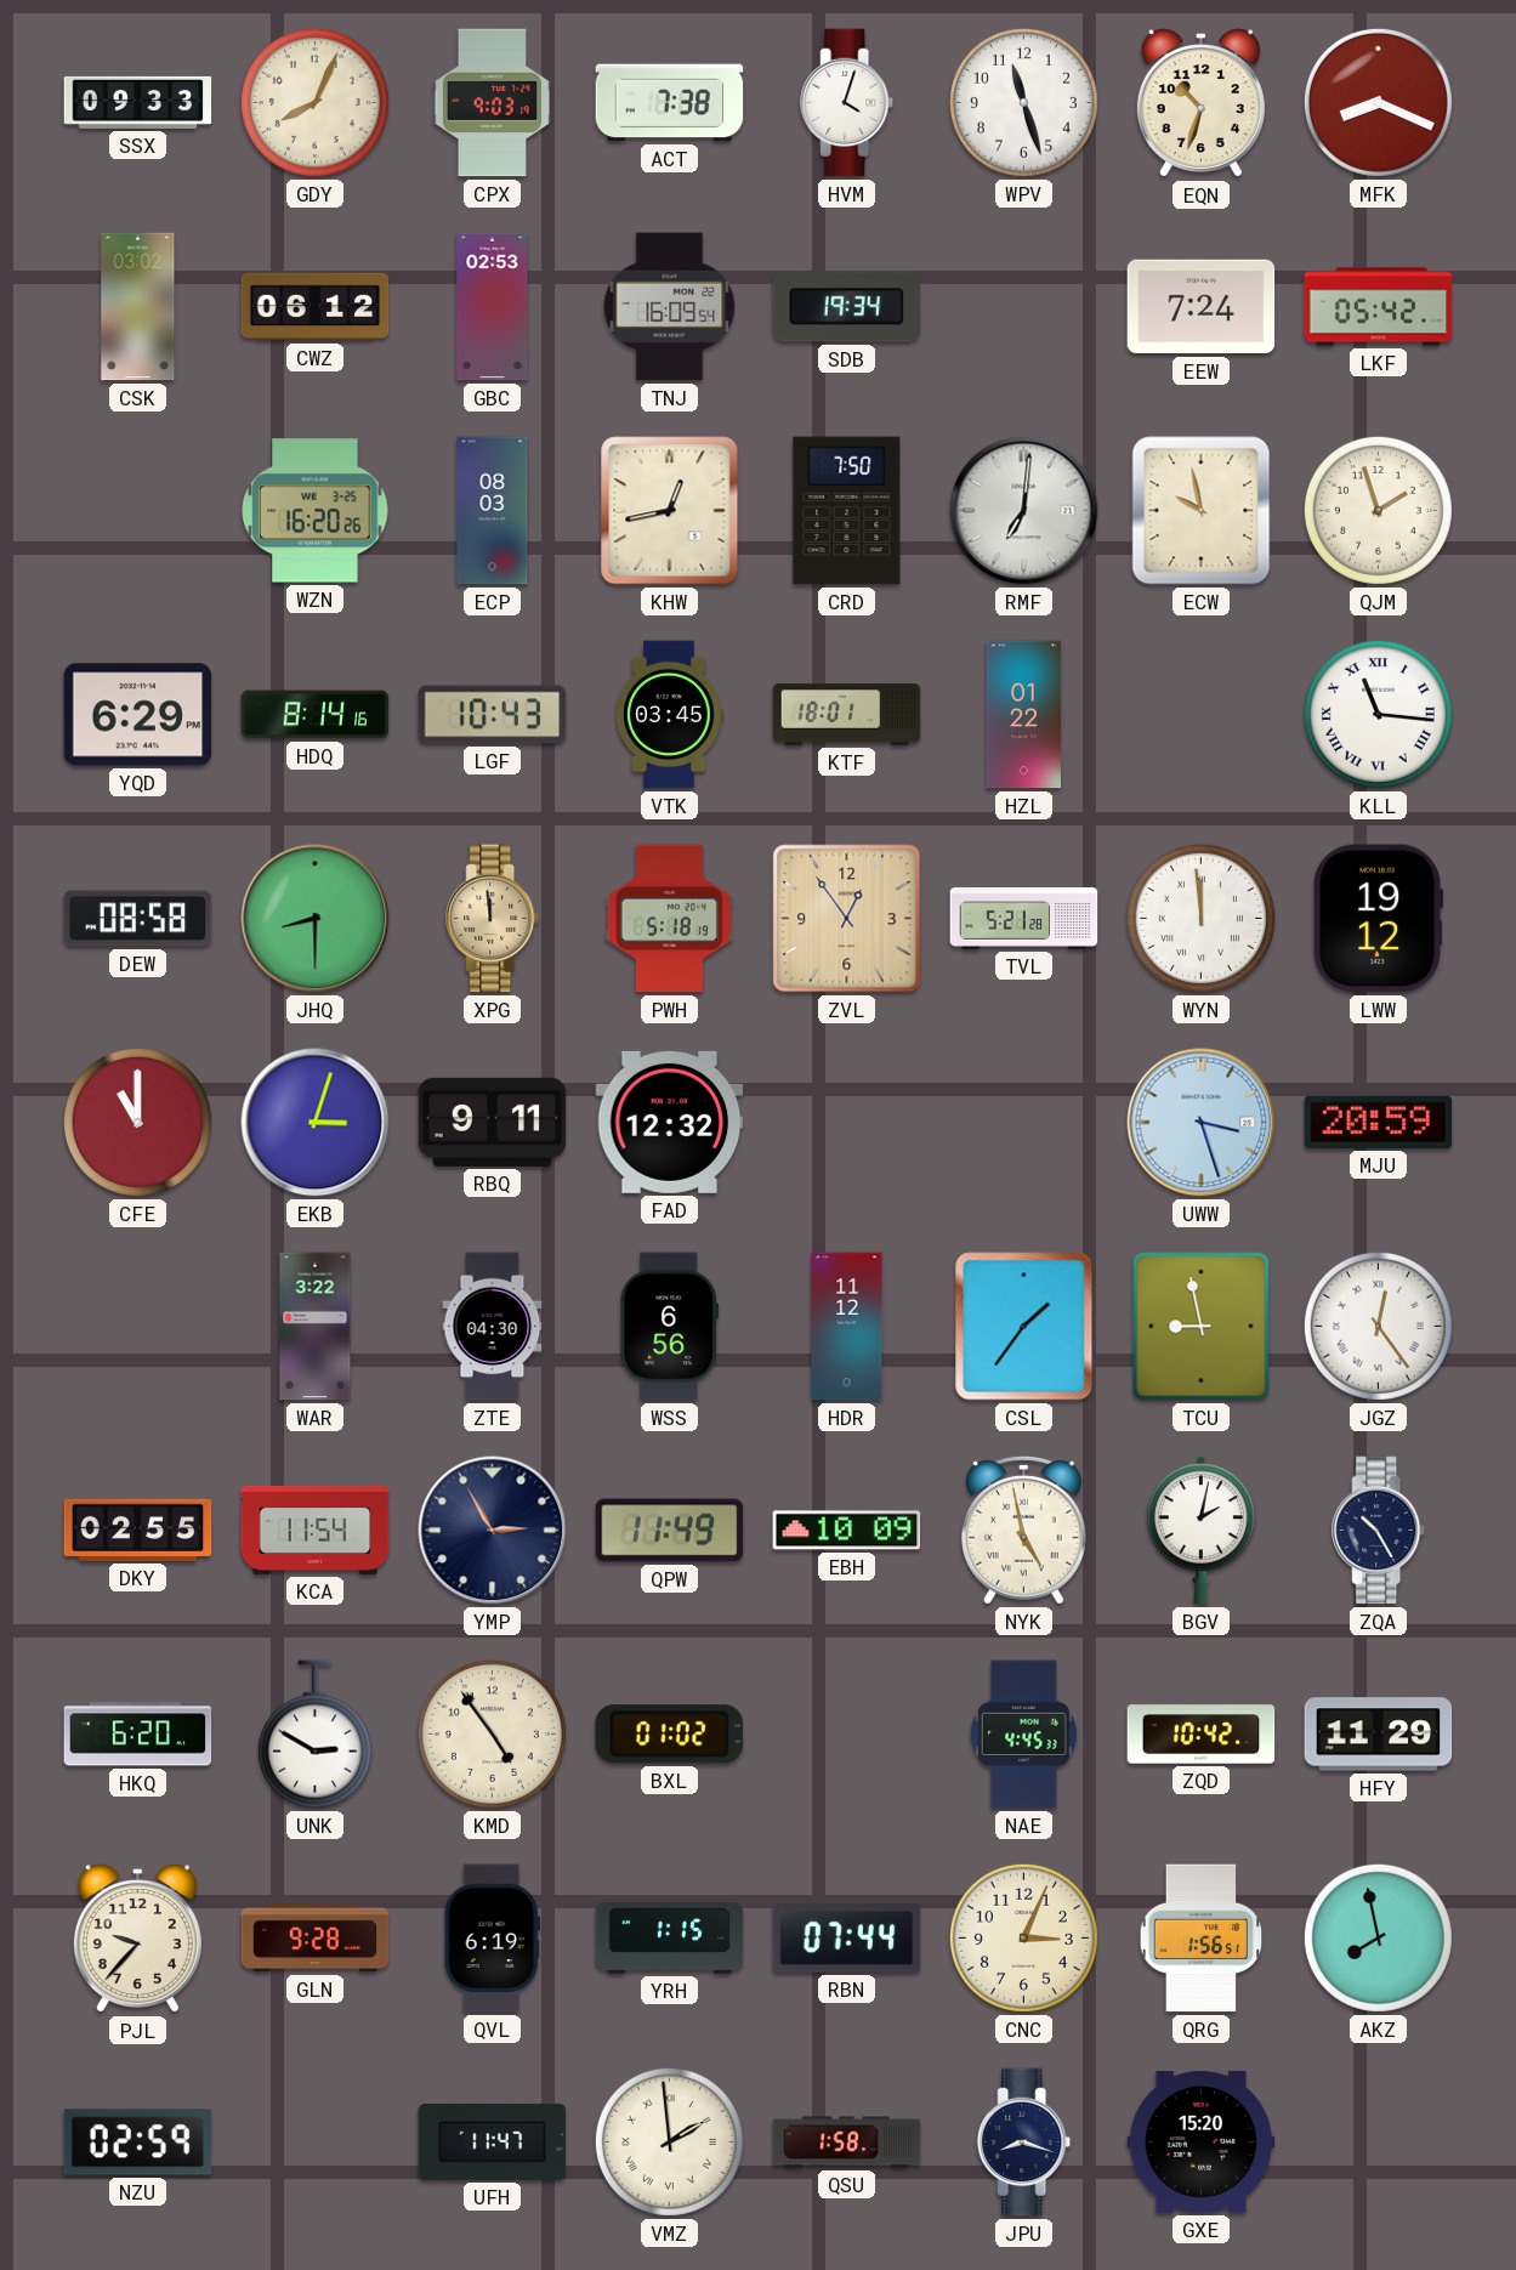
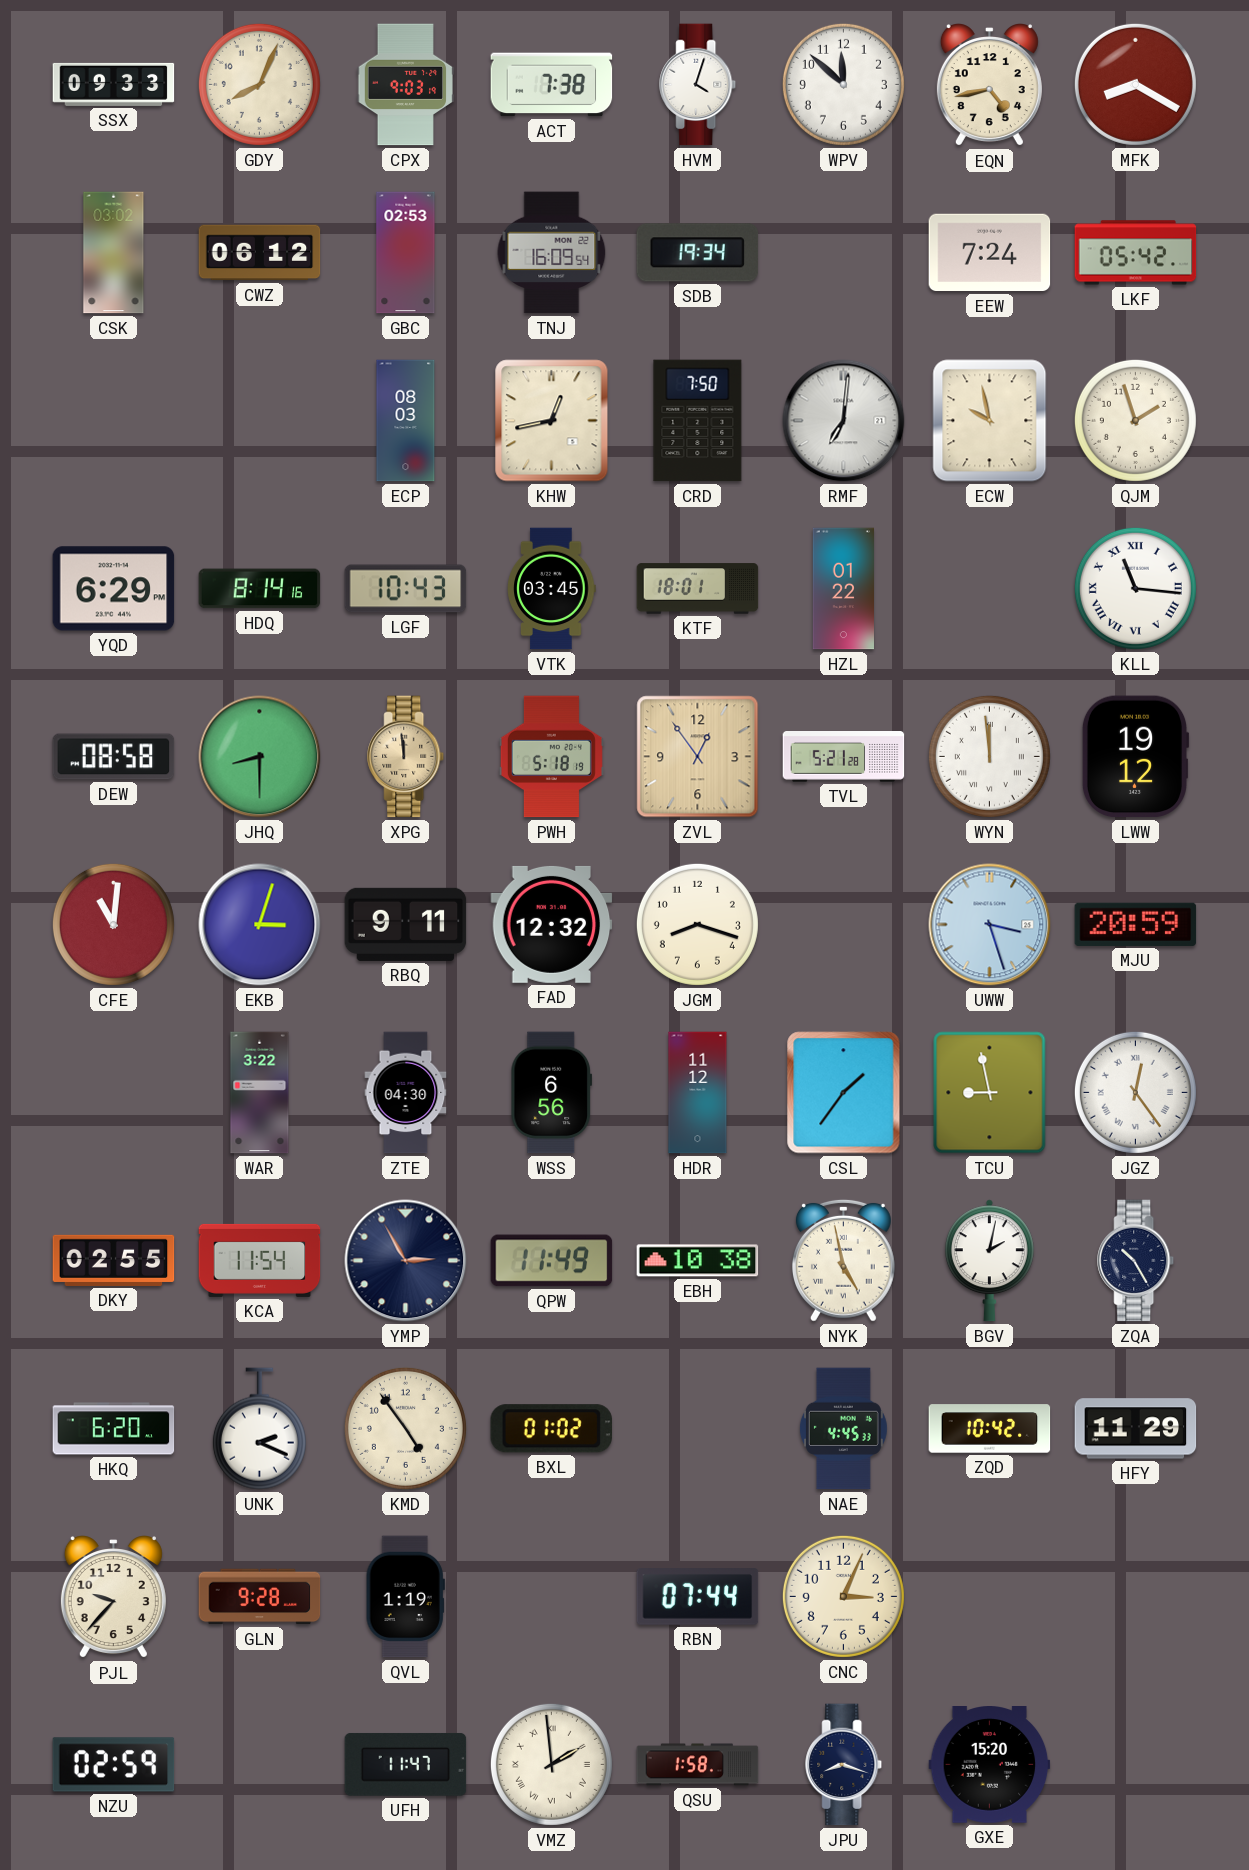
WPV: 11:27 -> 11:52
EQN: 10:33 -> 4:43
MFK: 8:19 -> 8:20
WZN: 16:20 -> none
CFE: 11:00 -> 11:01
JGM: none -> 8:18
EBH: 10:09 -> 10:38
UNK: 2:50 -> 2:19
QVL: 6:19 -> 1:19
YRH: 1:15 -> none
QRG: 1:56 -> none
AKZ: 7:58 -> none
